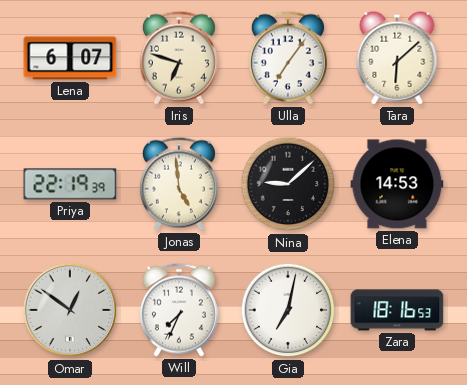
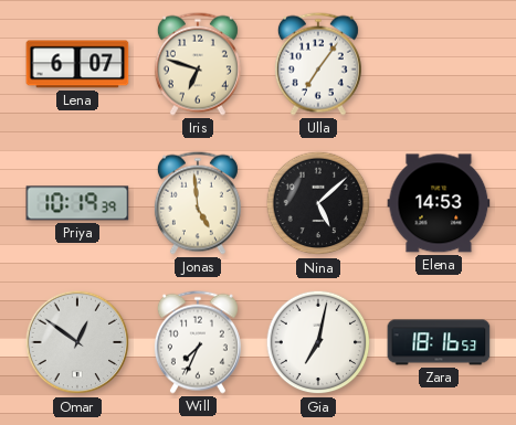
Tara: 6:08 -> none
Priya: 22:19 -> 10:19
Nina: 9:08 -> 5:08
